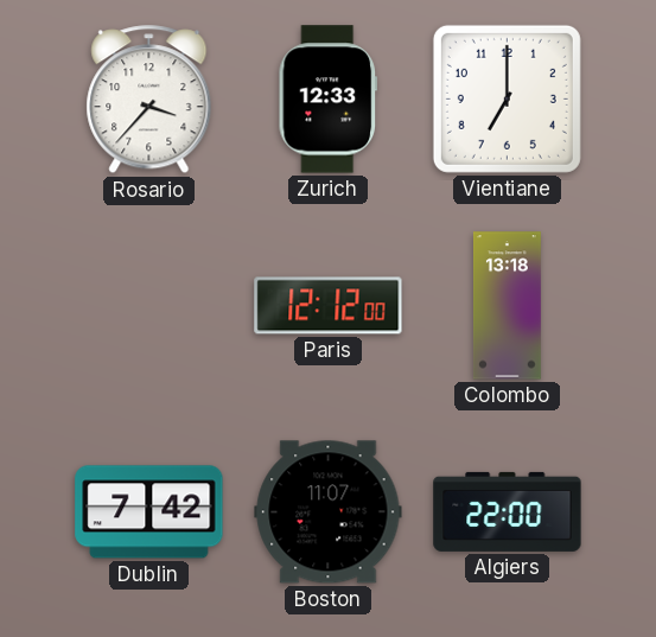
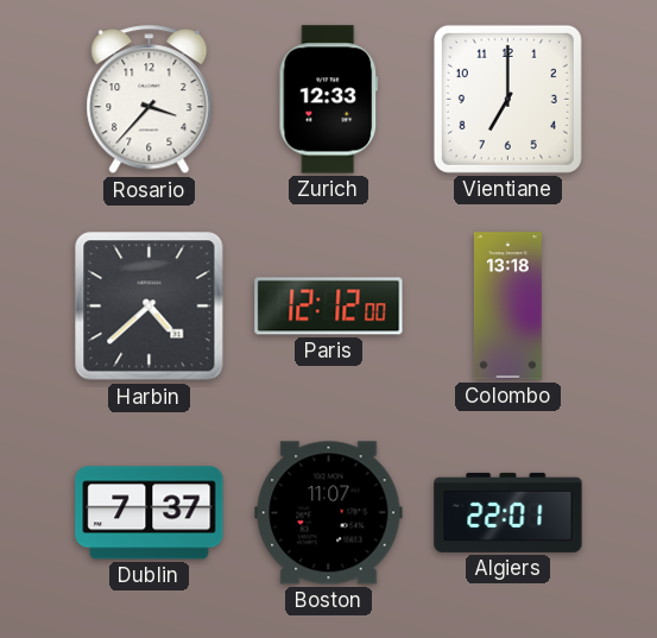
Harbin: none -> 4:38
Dublin: 7:42 -> 7:37
Algiers: 22:00 -> 22:01
